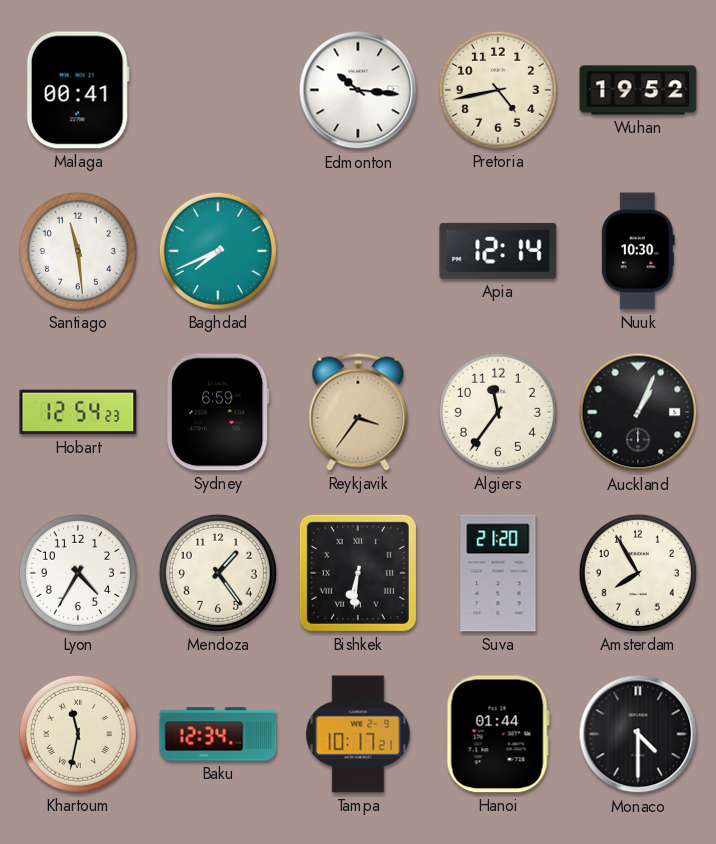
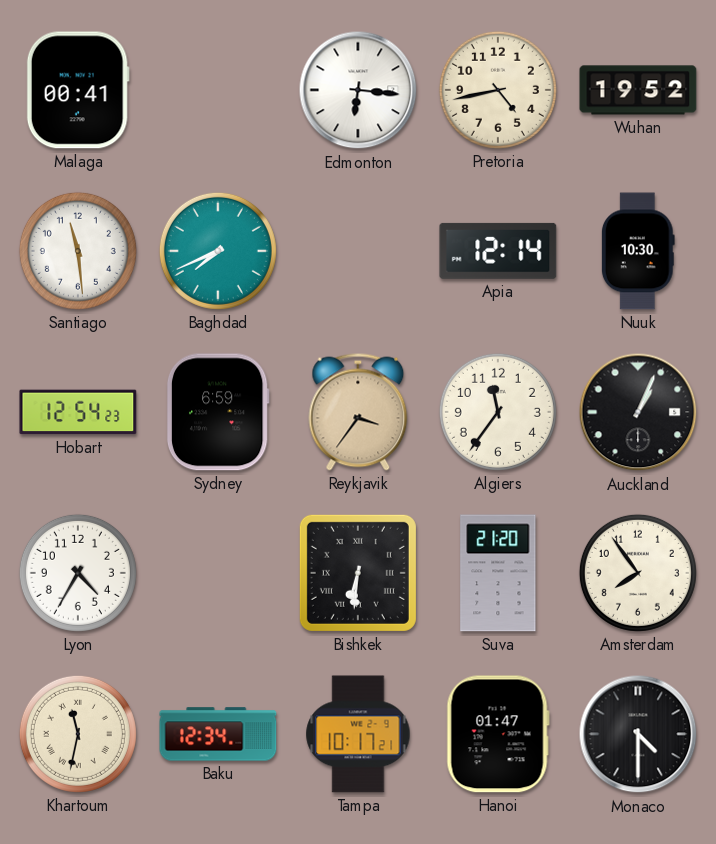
Edmonton: 10:16 -> 6:16
Mendoza: 1:24 -> none
Amsterdam: 7:55 -> 7:54
Hanoi: 01:44 -> 01:47
